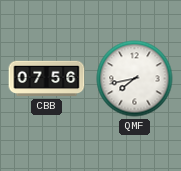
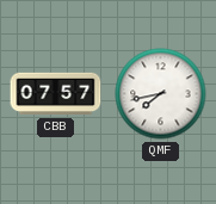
CBB: 07:56 -> 07:57
